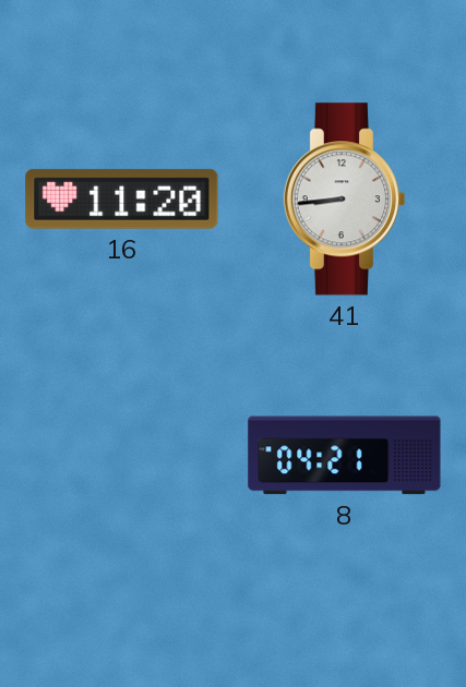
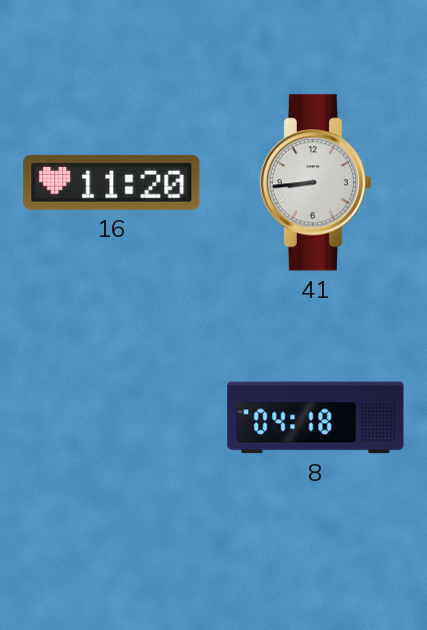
8: 04:21 -> 04:18
